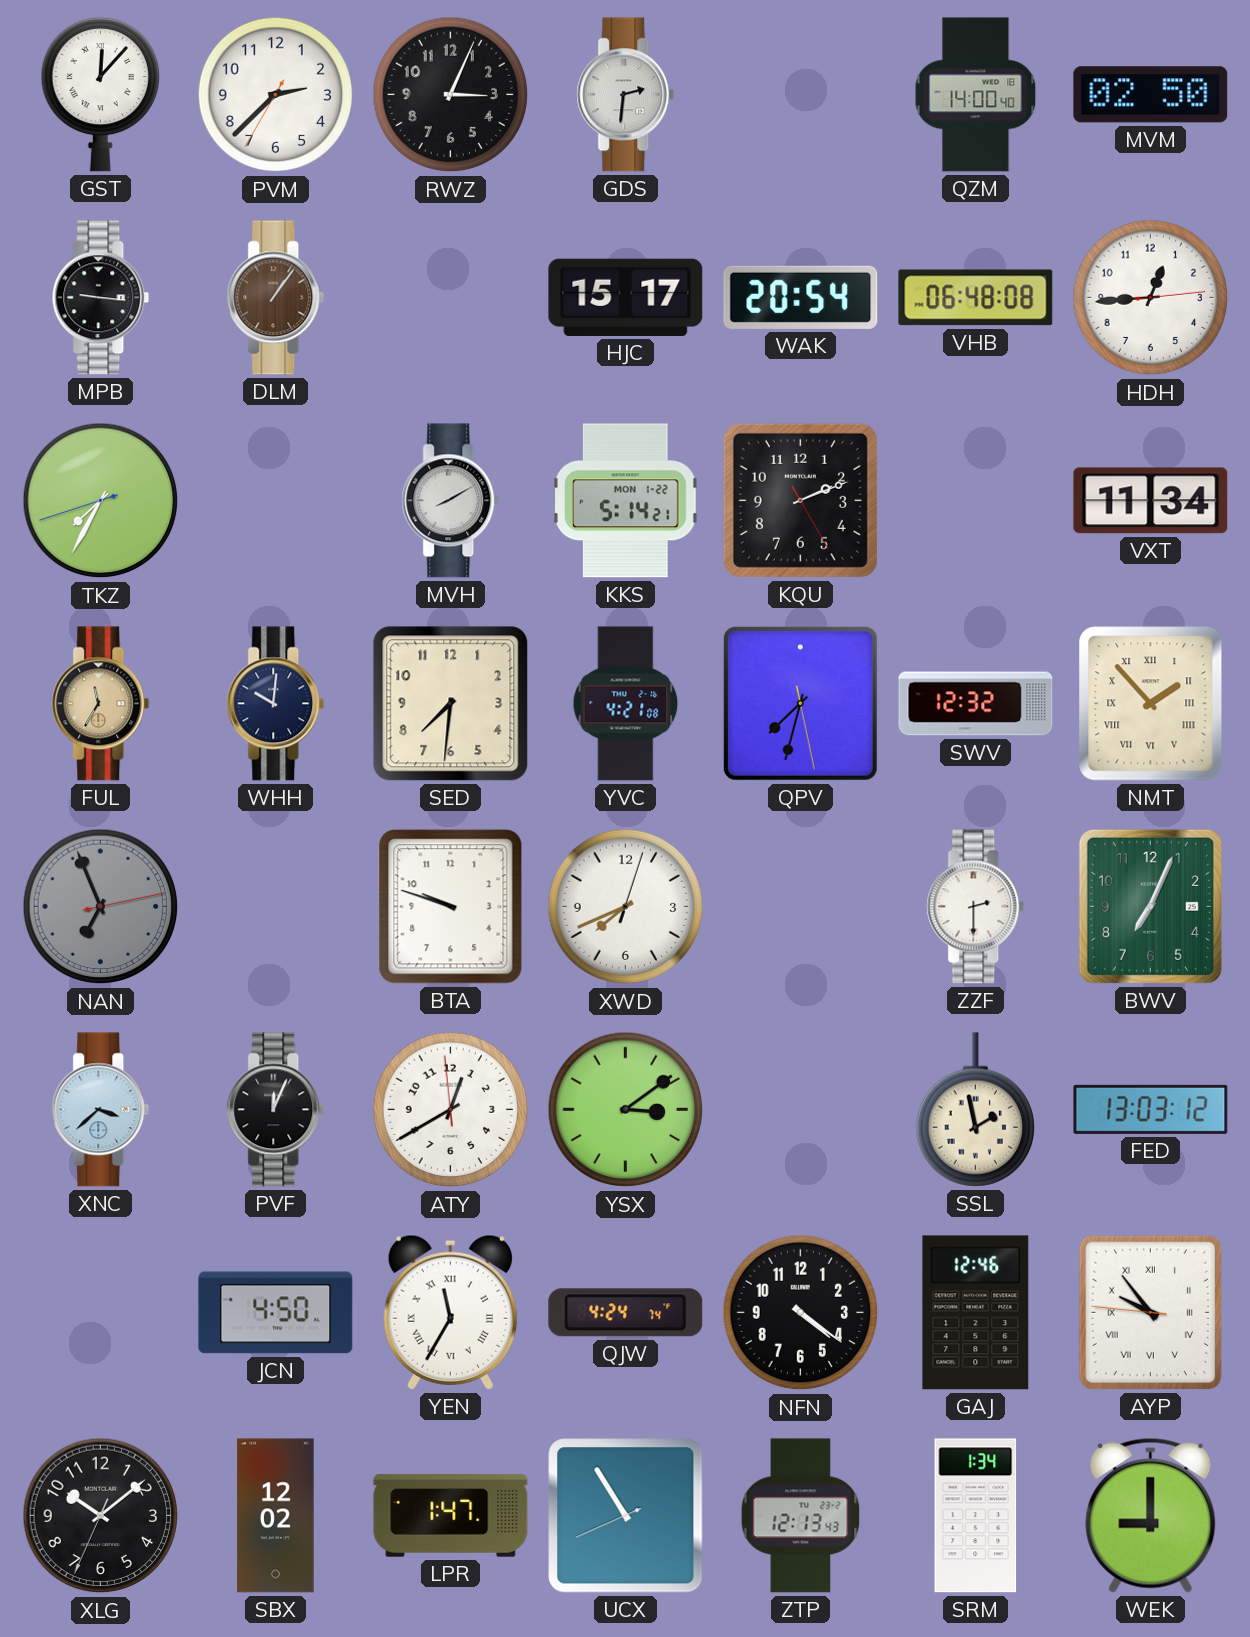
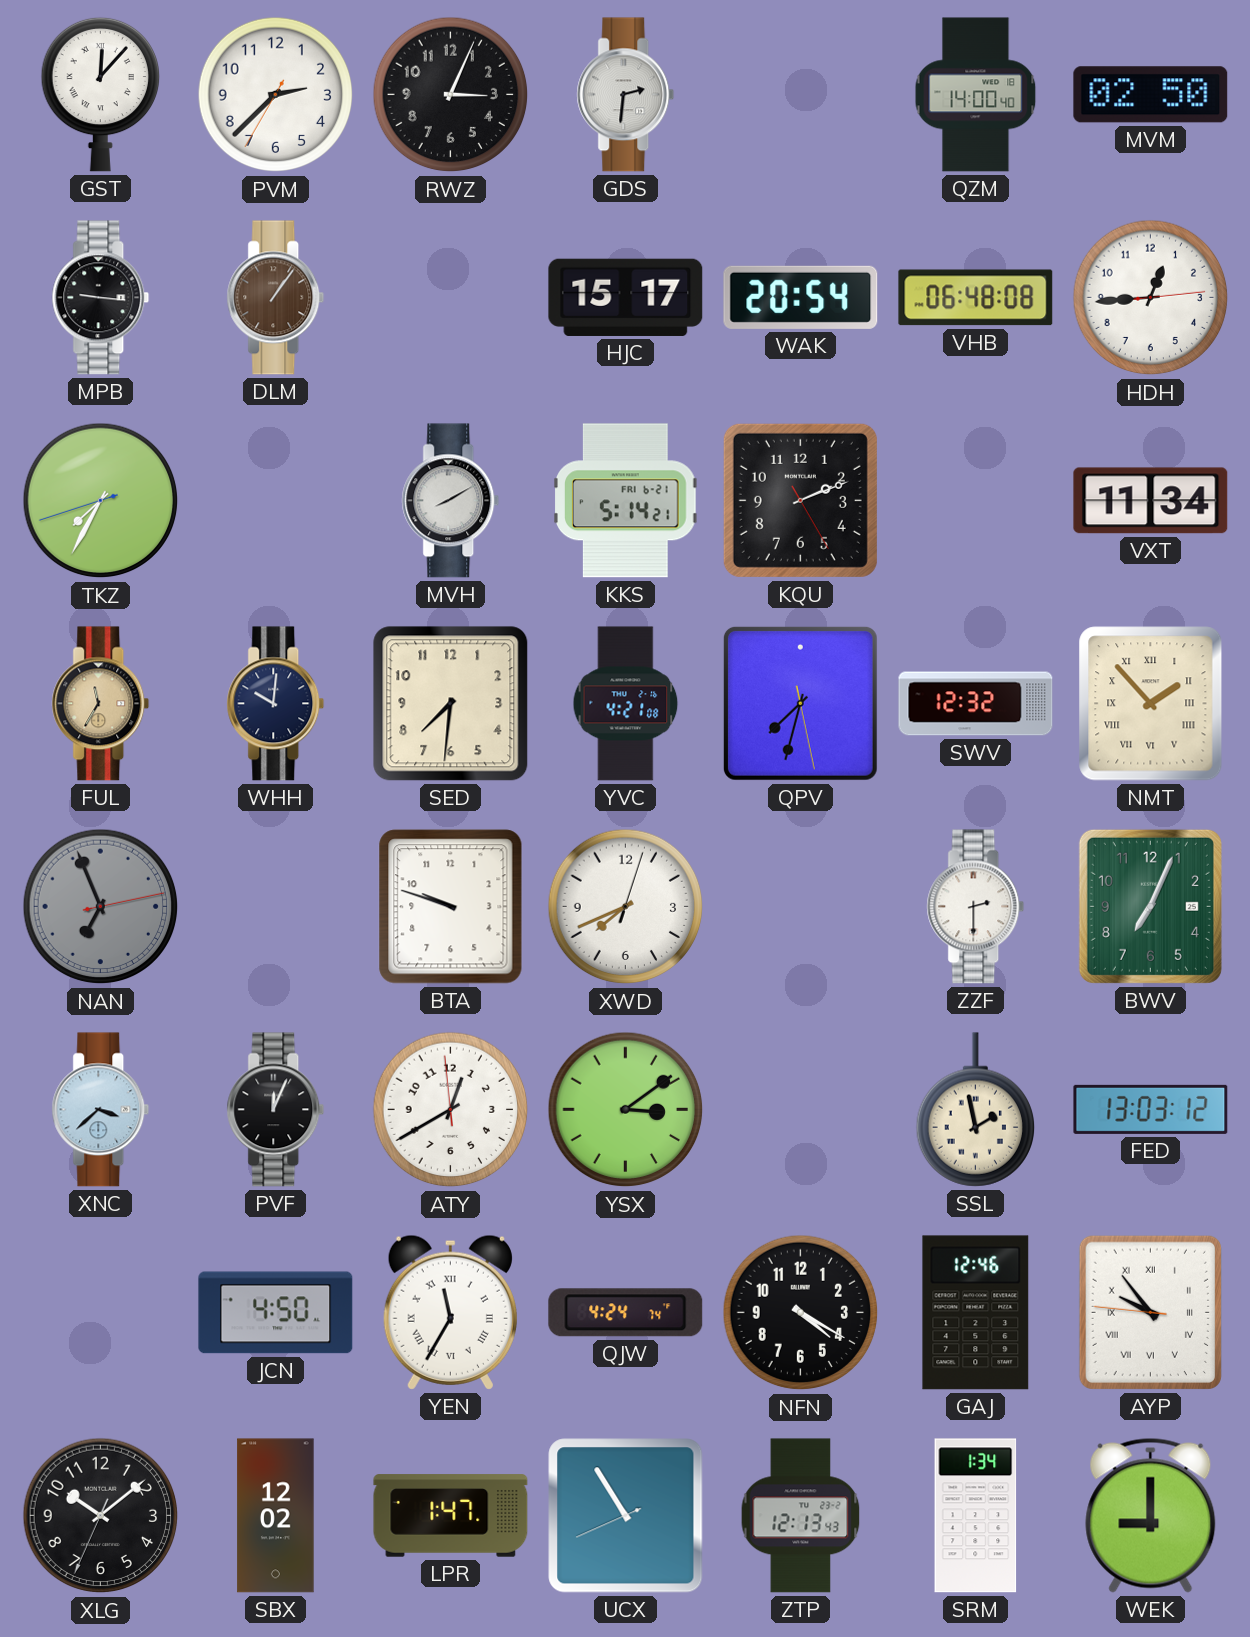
KKS date: MON 1-22 -> FRI 6-21
NFN: 4:21 -> 4:20
